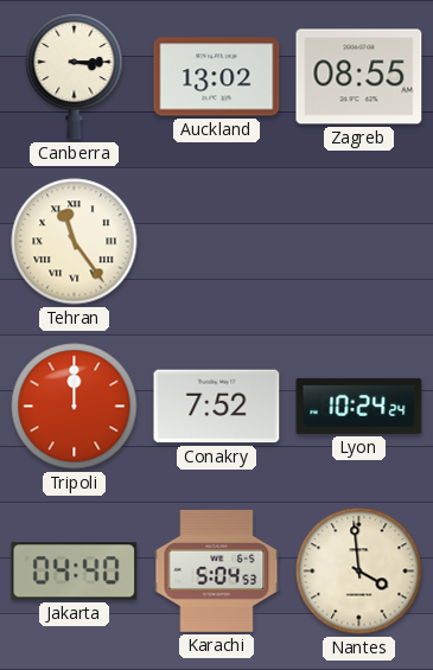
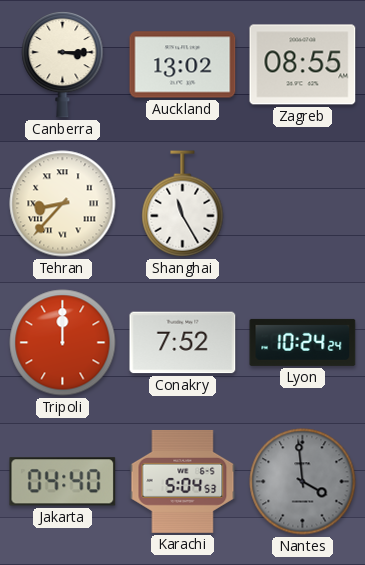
Tehran: 11:24 -> 8:37
Shanghai: none -> 11:25
Nantes dial: cream -> grey
